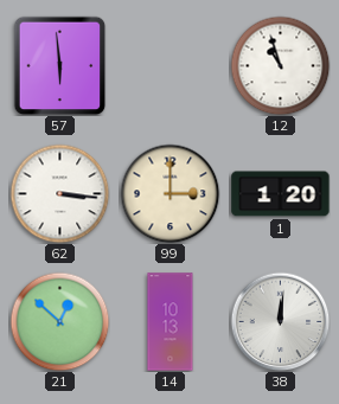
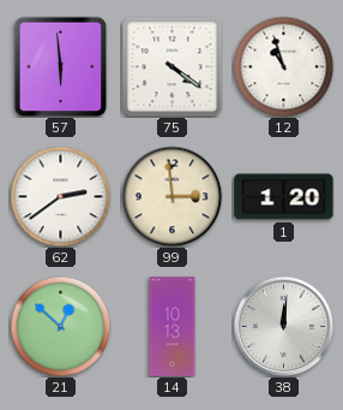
75: none -> 4:21
62: 3:16 -> 2:39
99: 3:00 -> 2:59
